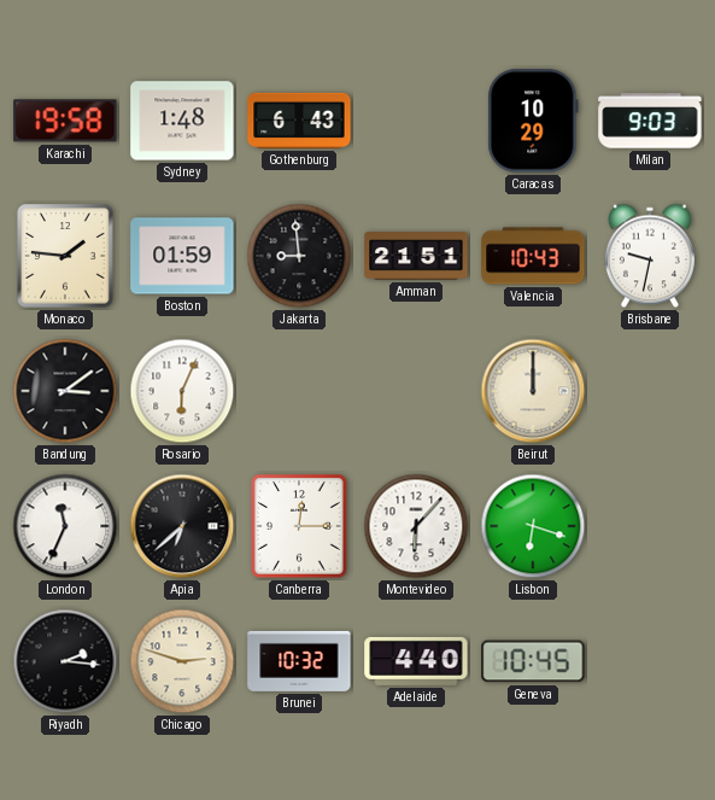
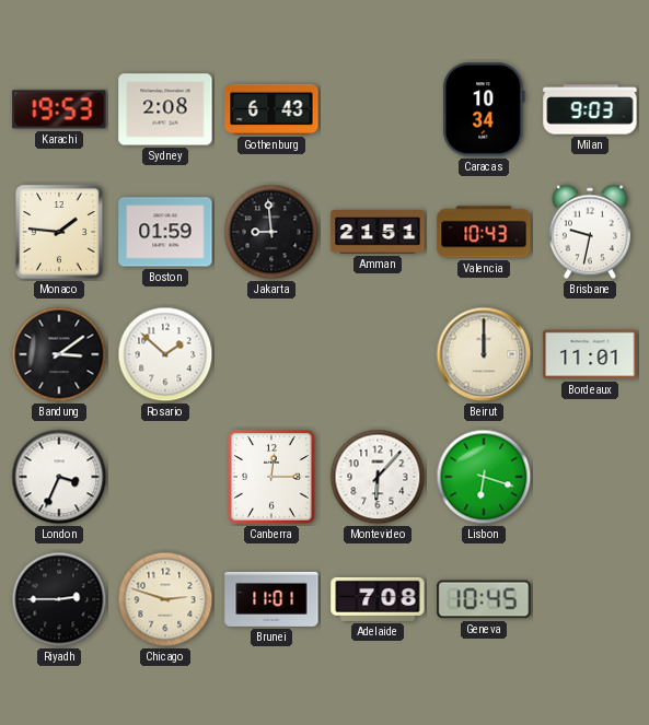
Karachi: 19:58 -> 19:53
Sydney: 1:48 -> 2:08
Caracas: 10:29 -> 10:34
Rosario: 6:04 -> 1:52
Bordeaux: none -> 11:01
London: 11:34 -> 3:34
Apia: 6:38 -> none
Riyadh: 2:16 -> 2:45
Brunei: 10:32 -> 11:01
Adelaide: 4:40 -> 7:08
